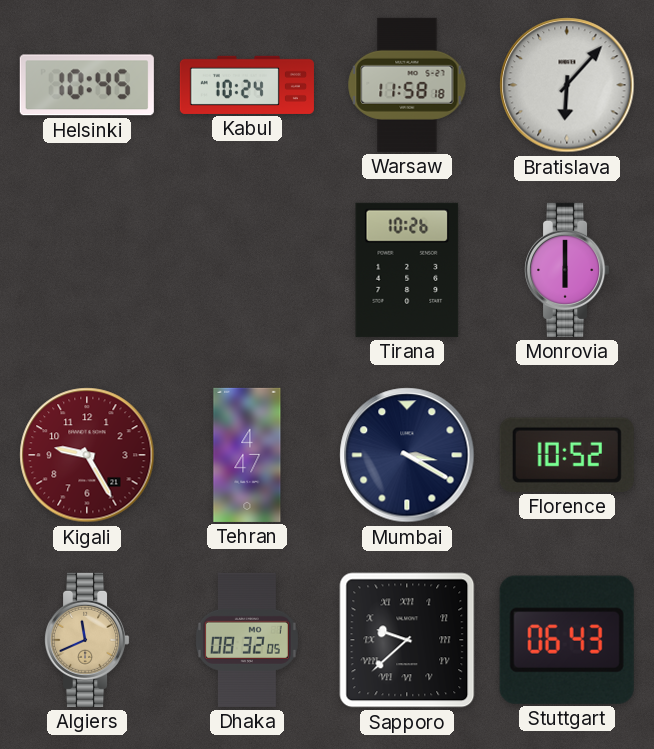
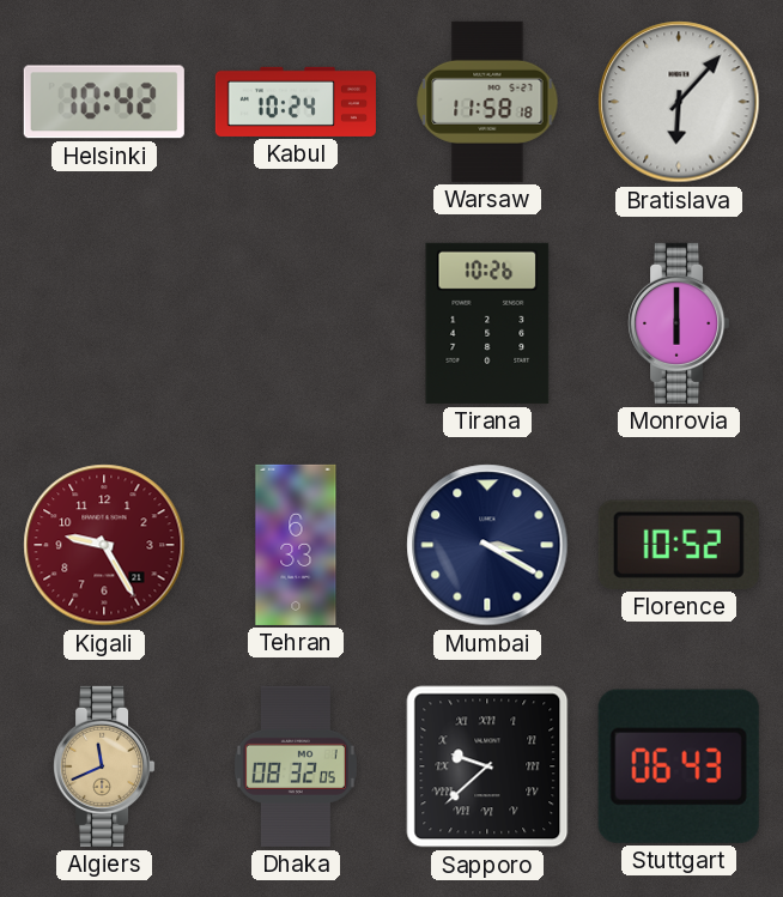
Helsinki: 10:45 -> 10:42
Tehran: 4:47 -> 6:33
